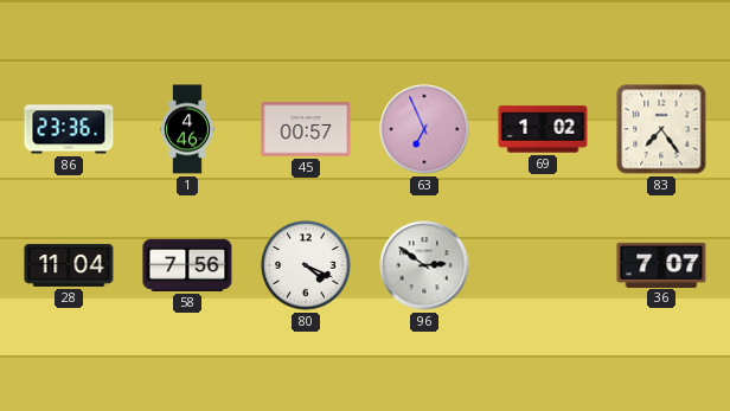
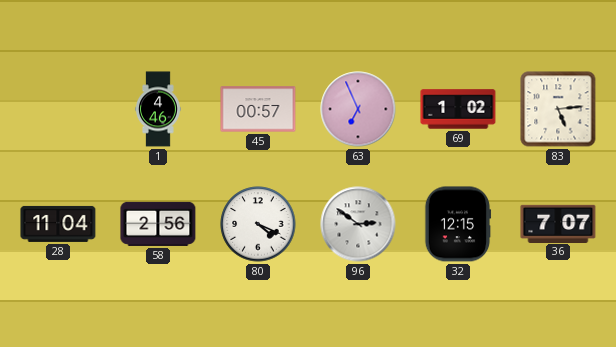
86: 23:36 -> none
83: 7:24 -> 5:14
58: 7:56 -> 2:56
32: none -> 12:15
